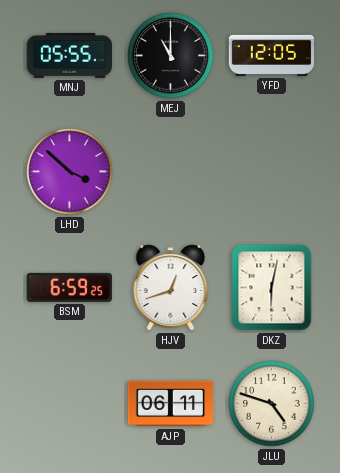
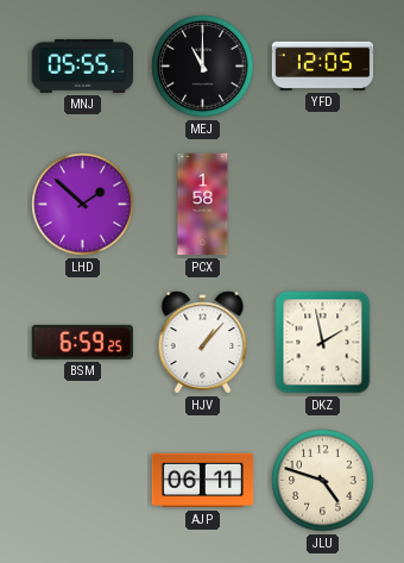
LHD: 3:52 -> 1:52
PCX: none -> 1:58
HJV: 12:42 -> 1:07
DKZ: 6:02 -> 1:58
